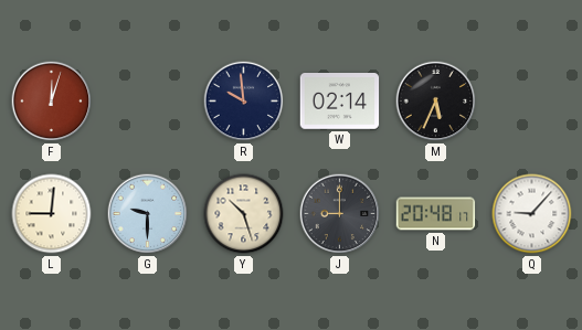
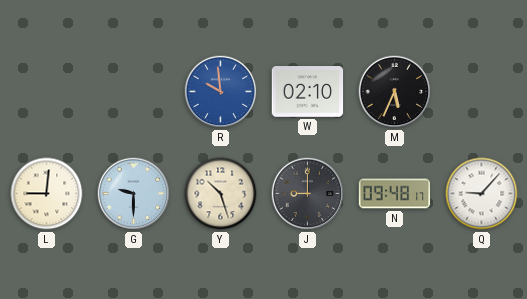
F: 12:03 -> none
R dial: navy -> blue
W: 02:14 -> 02:10
N: 20:48 -> 09:48
